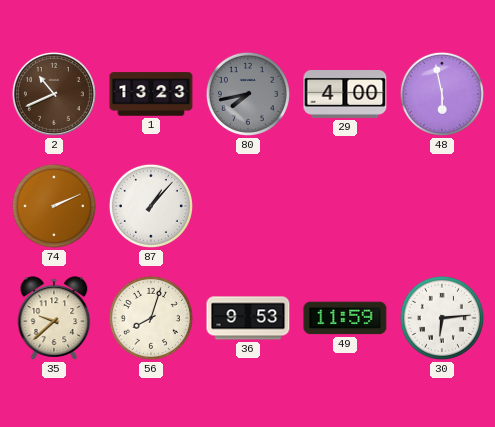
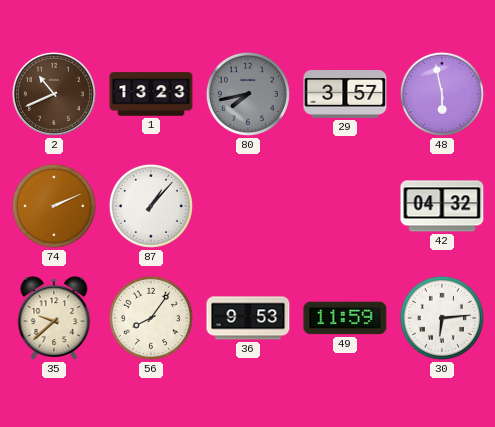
29: 4:00 -> 3:57
42: none -> 04:32
56: 8:03 -> 8:06
